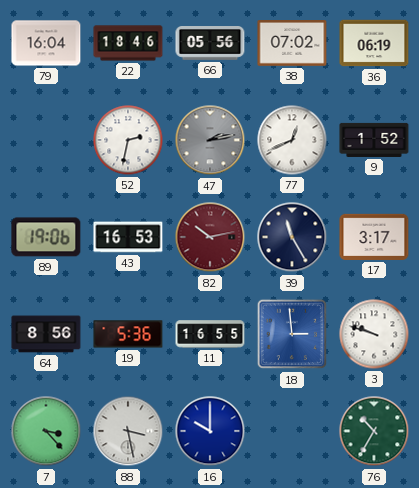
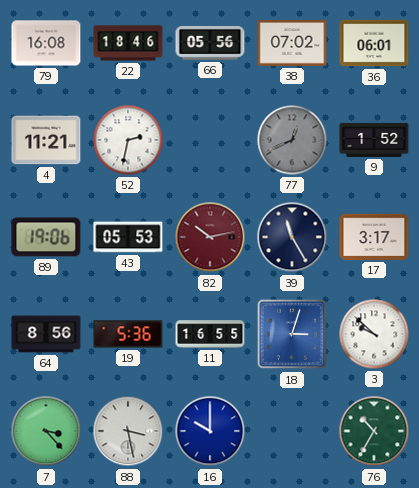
79: 16:04 -> 16:08
36: 06:19 -> 06:01
4: none -> 11:21
47: 2:13 -> none
77 dial: white -> grey
43: 16:53 -> 05:53
18: 2:59 -> 3:03
3: 9:48 -> 9:52
